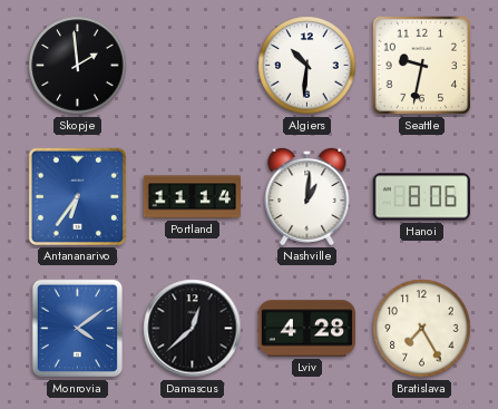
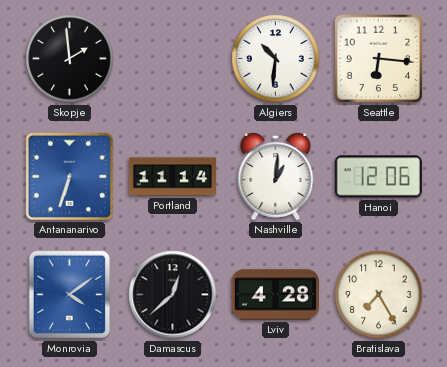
Seattle: 9:32 -> 6:16
Antananarivo: 6:36 -> 6:33
Hanoi: 8:06 -> 12:06
